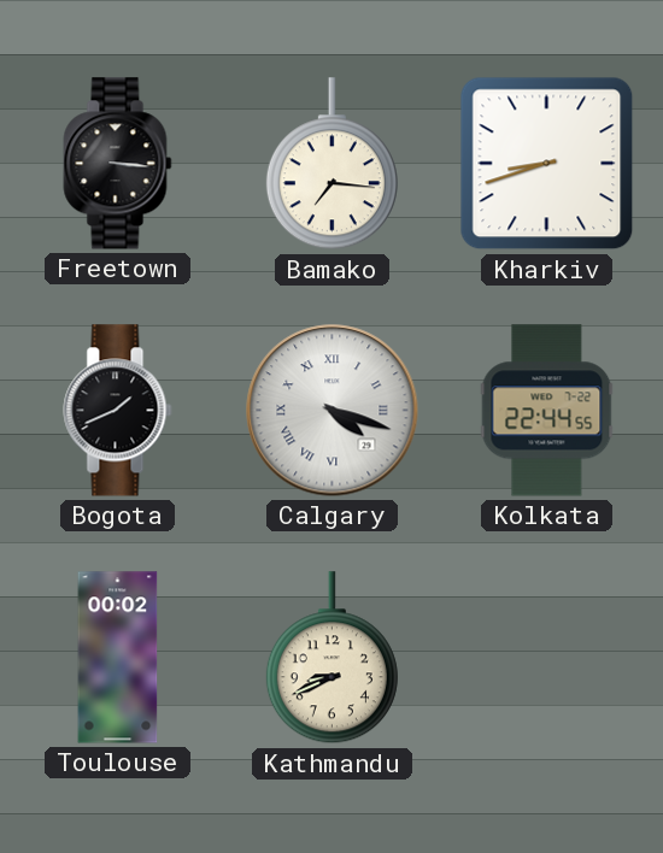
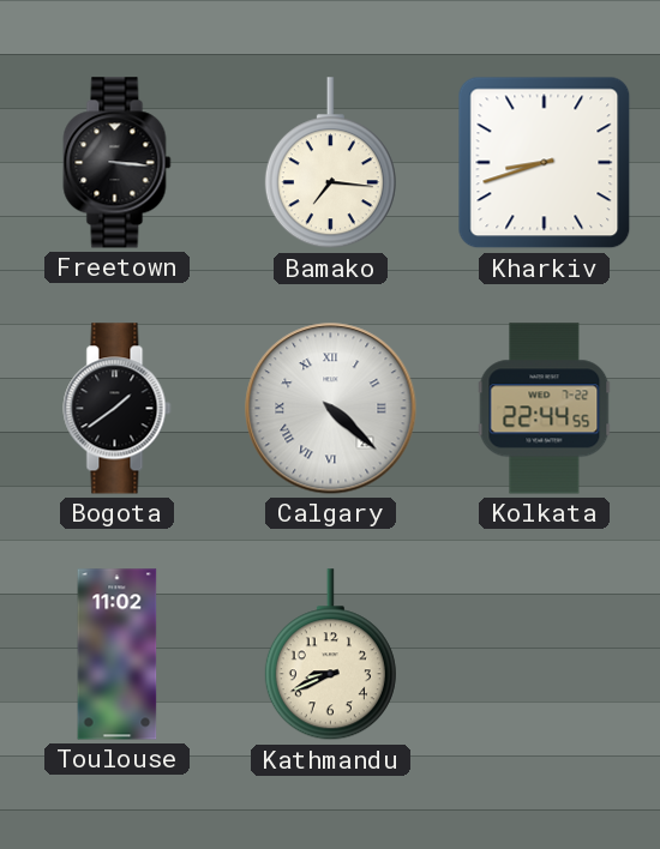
Bogota: 1:41 -> 1:39
Calgary: 4:18 -> 4:22
Toulouse: 00:02 -> 11:02
